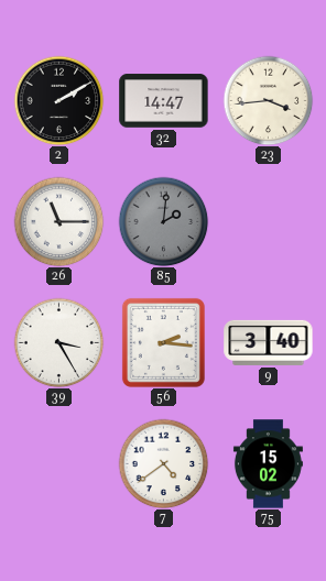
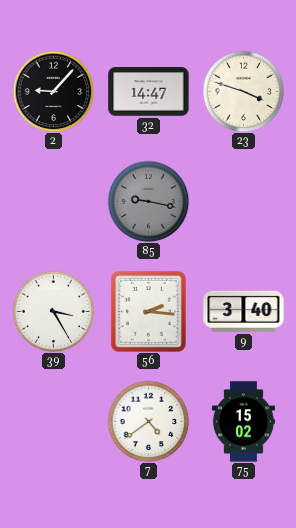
2: 2:10 -> 9:07
23: 3:44 -> 3:48
26: 11:15 -> none
85: 2:01 -> 9:17
